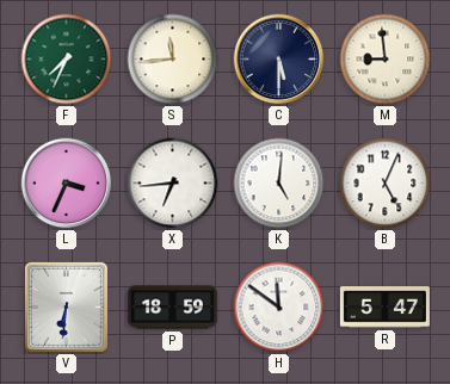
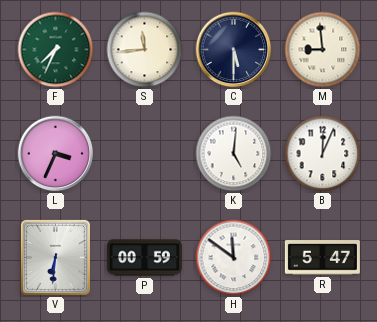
X: 6:44 -> none
B: 5:04 -> 12:04
P: 18:59 -> 00:59
